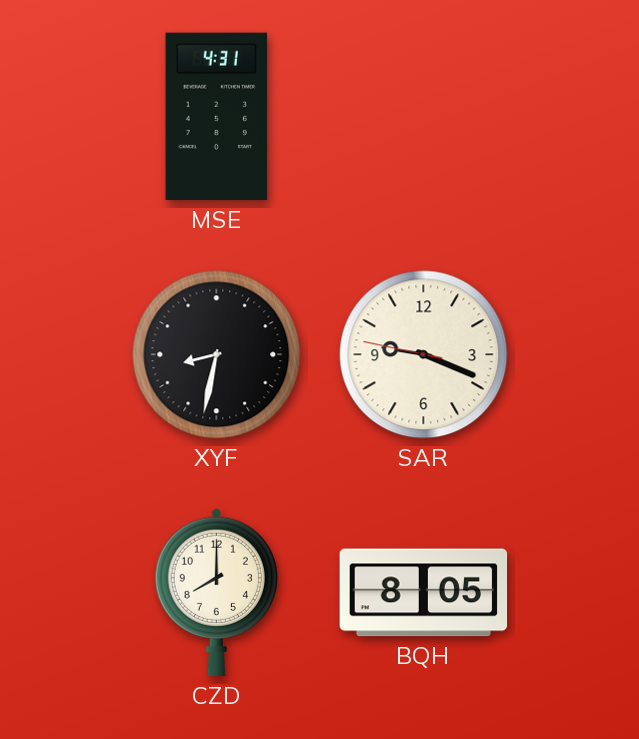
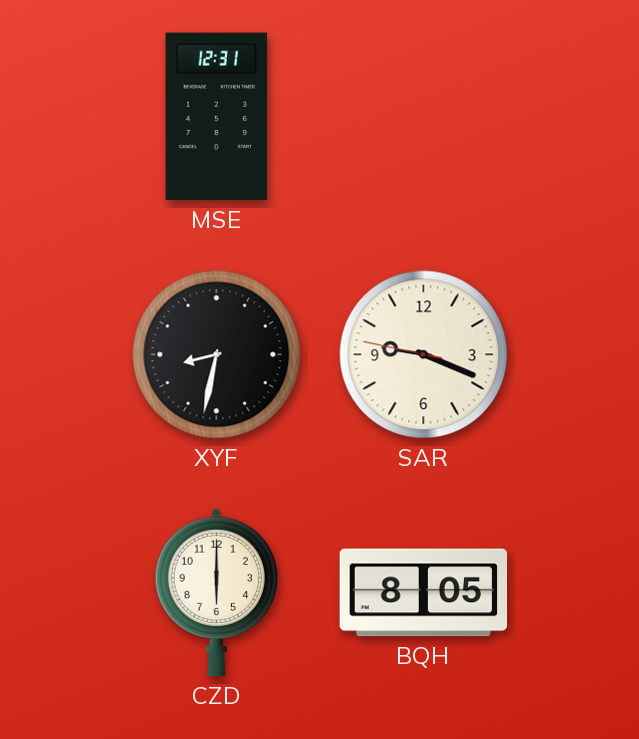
MSE: 4:31 -> 12:31
CZD: 8:00 -> 6:00
